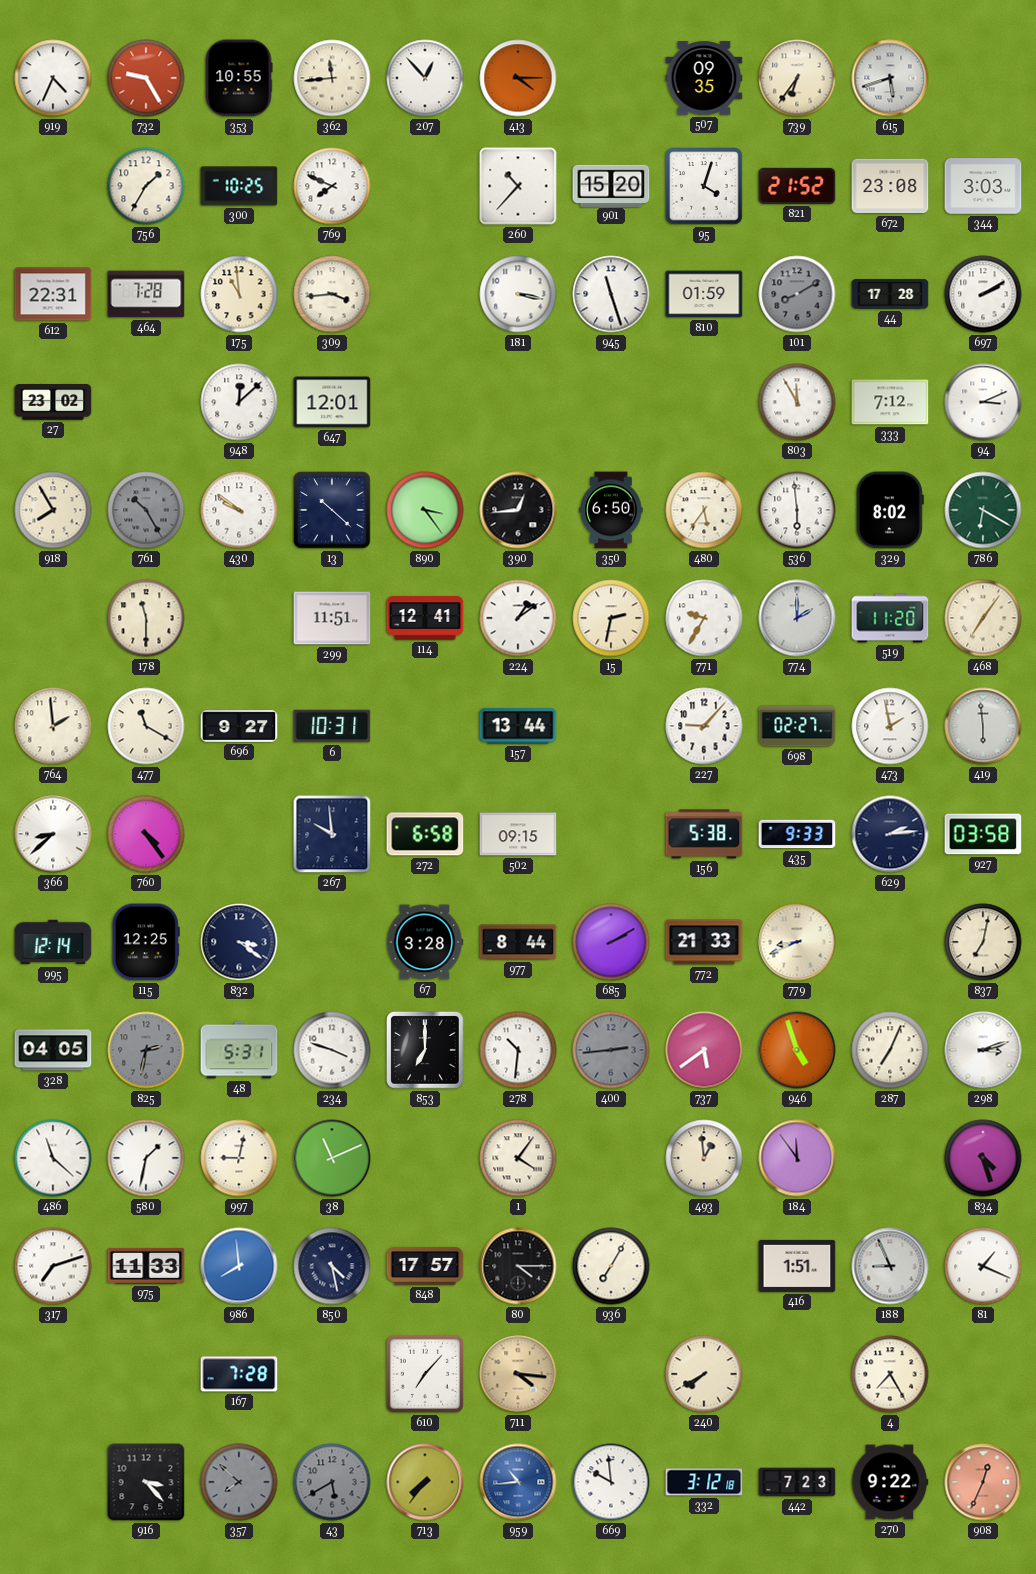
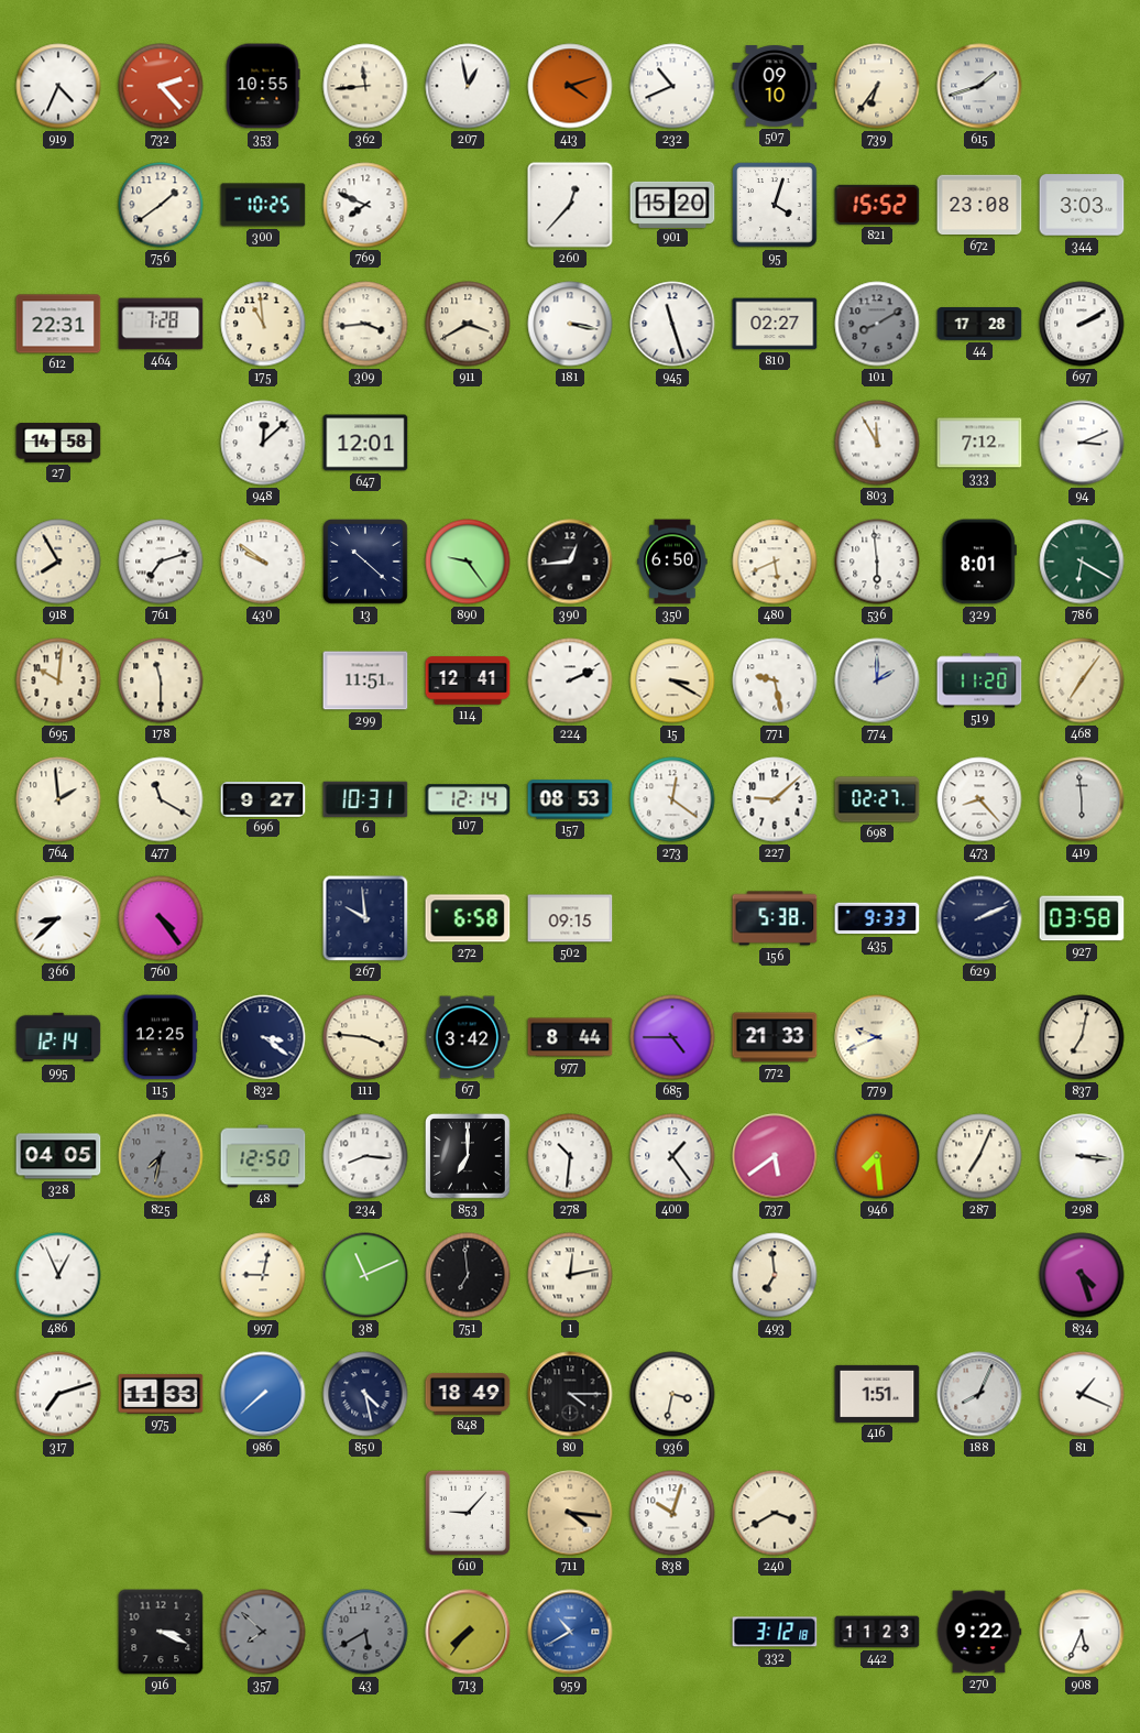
732: 9:25 -> 2:23
207: 12:53 -> 12:58
413: 4:15 -> 4:12
232: none -> 10:41
507: 09:35 -> 09:10
615: 5:42 -> 1:42
756: 1:35 -> 1:39
260: 10:37 -> 12:37
821: 21:52 -> 15:52
911: none -> 3:40
810: 01:59 -> 02:27
27: 23:02 -> 14:58
761: 10:25 -> 7:12
761 dial: grey -> white
890: 3:24 -> 9:24
480: 5:36 -> 5:41
329: 8:02 -> 8:01
695: none -> 10:01
224: 1:09 -> 2:11
15: 2:32 -> 3:20
771: 9:35 -> 9:28
107: none -> 12:14
157: 13:44 -> 08:53
273: none -> 12:21
227: 9:07 -> 9:08
473: 1:58 -> 8:23
629: 2:14 -> 2:11
111: none -> 3:46
67: 3:28 -> 3:42
685: 2:10 -> 4:45
779: 8:41 -> 9:41
825: 2:32 -> 7:32
48: 5:31 -> 12:50
234: 3:48 -> 8:16
400: 2:44 -> 1:24
400 dial: grey -> white
946: 4:57 -> 7:29
298: 3:12 -> 3:16
486: 11:22 -> 12:56
580: 1:32 -> none
751: none -> 6:59
1: 4:06 -> 12:13
493: 12:59 -> 6:59
184: 11:54 -> none
986: 7:59 -> 7:38
848: 17:57 -> 18:49
936: 7:05 -> 3:32
188: 8:56 -> 8:04
167: 7:28 -> none
610: 7:07 -> 9:07
838: none -> 10:03
240: 7:40 -> 3:40
4: 7:25 -> none
916: 3:23 -> 3:19
959: 10:44 -> 10:40
669: 9:59 -> none
442: 7:23 -> 11:23
908: 12:34 -> 5:34
908 dial: salmon -> white
